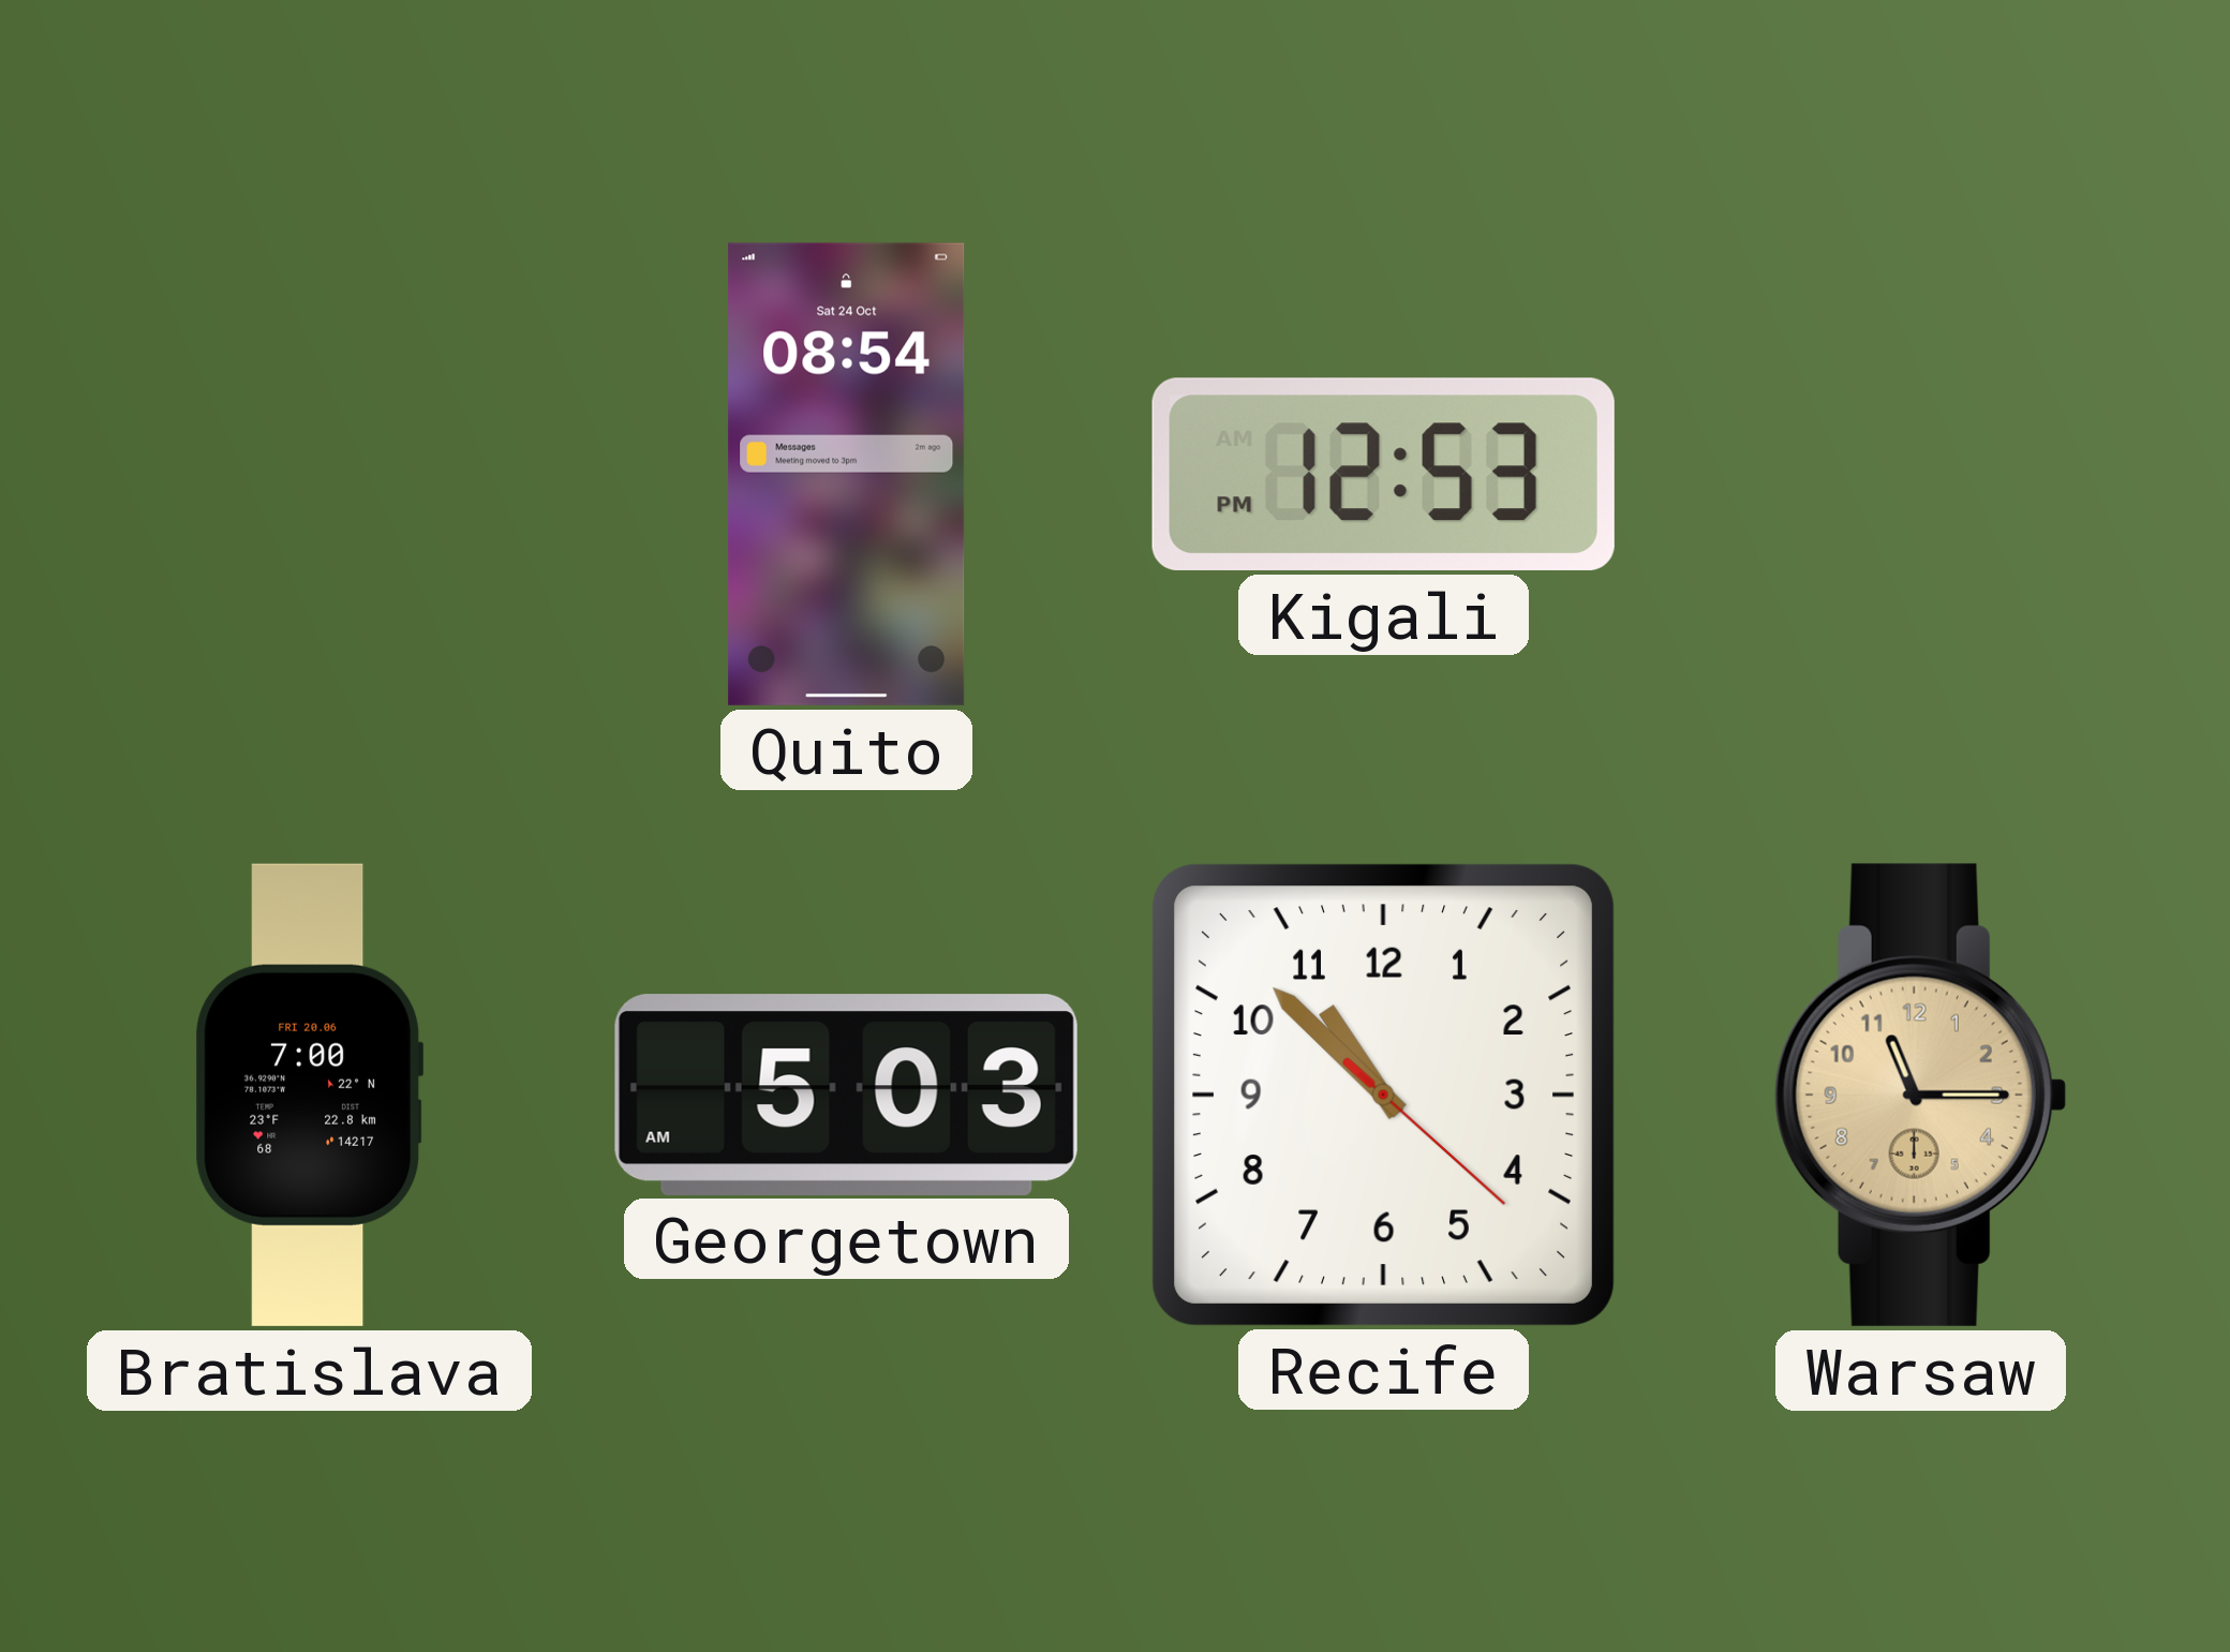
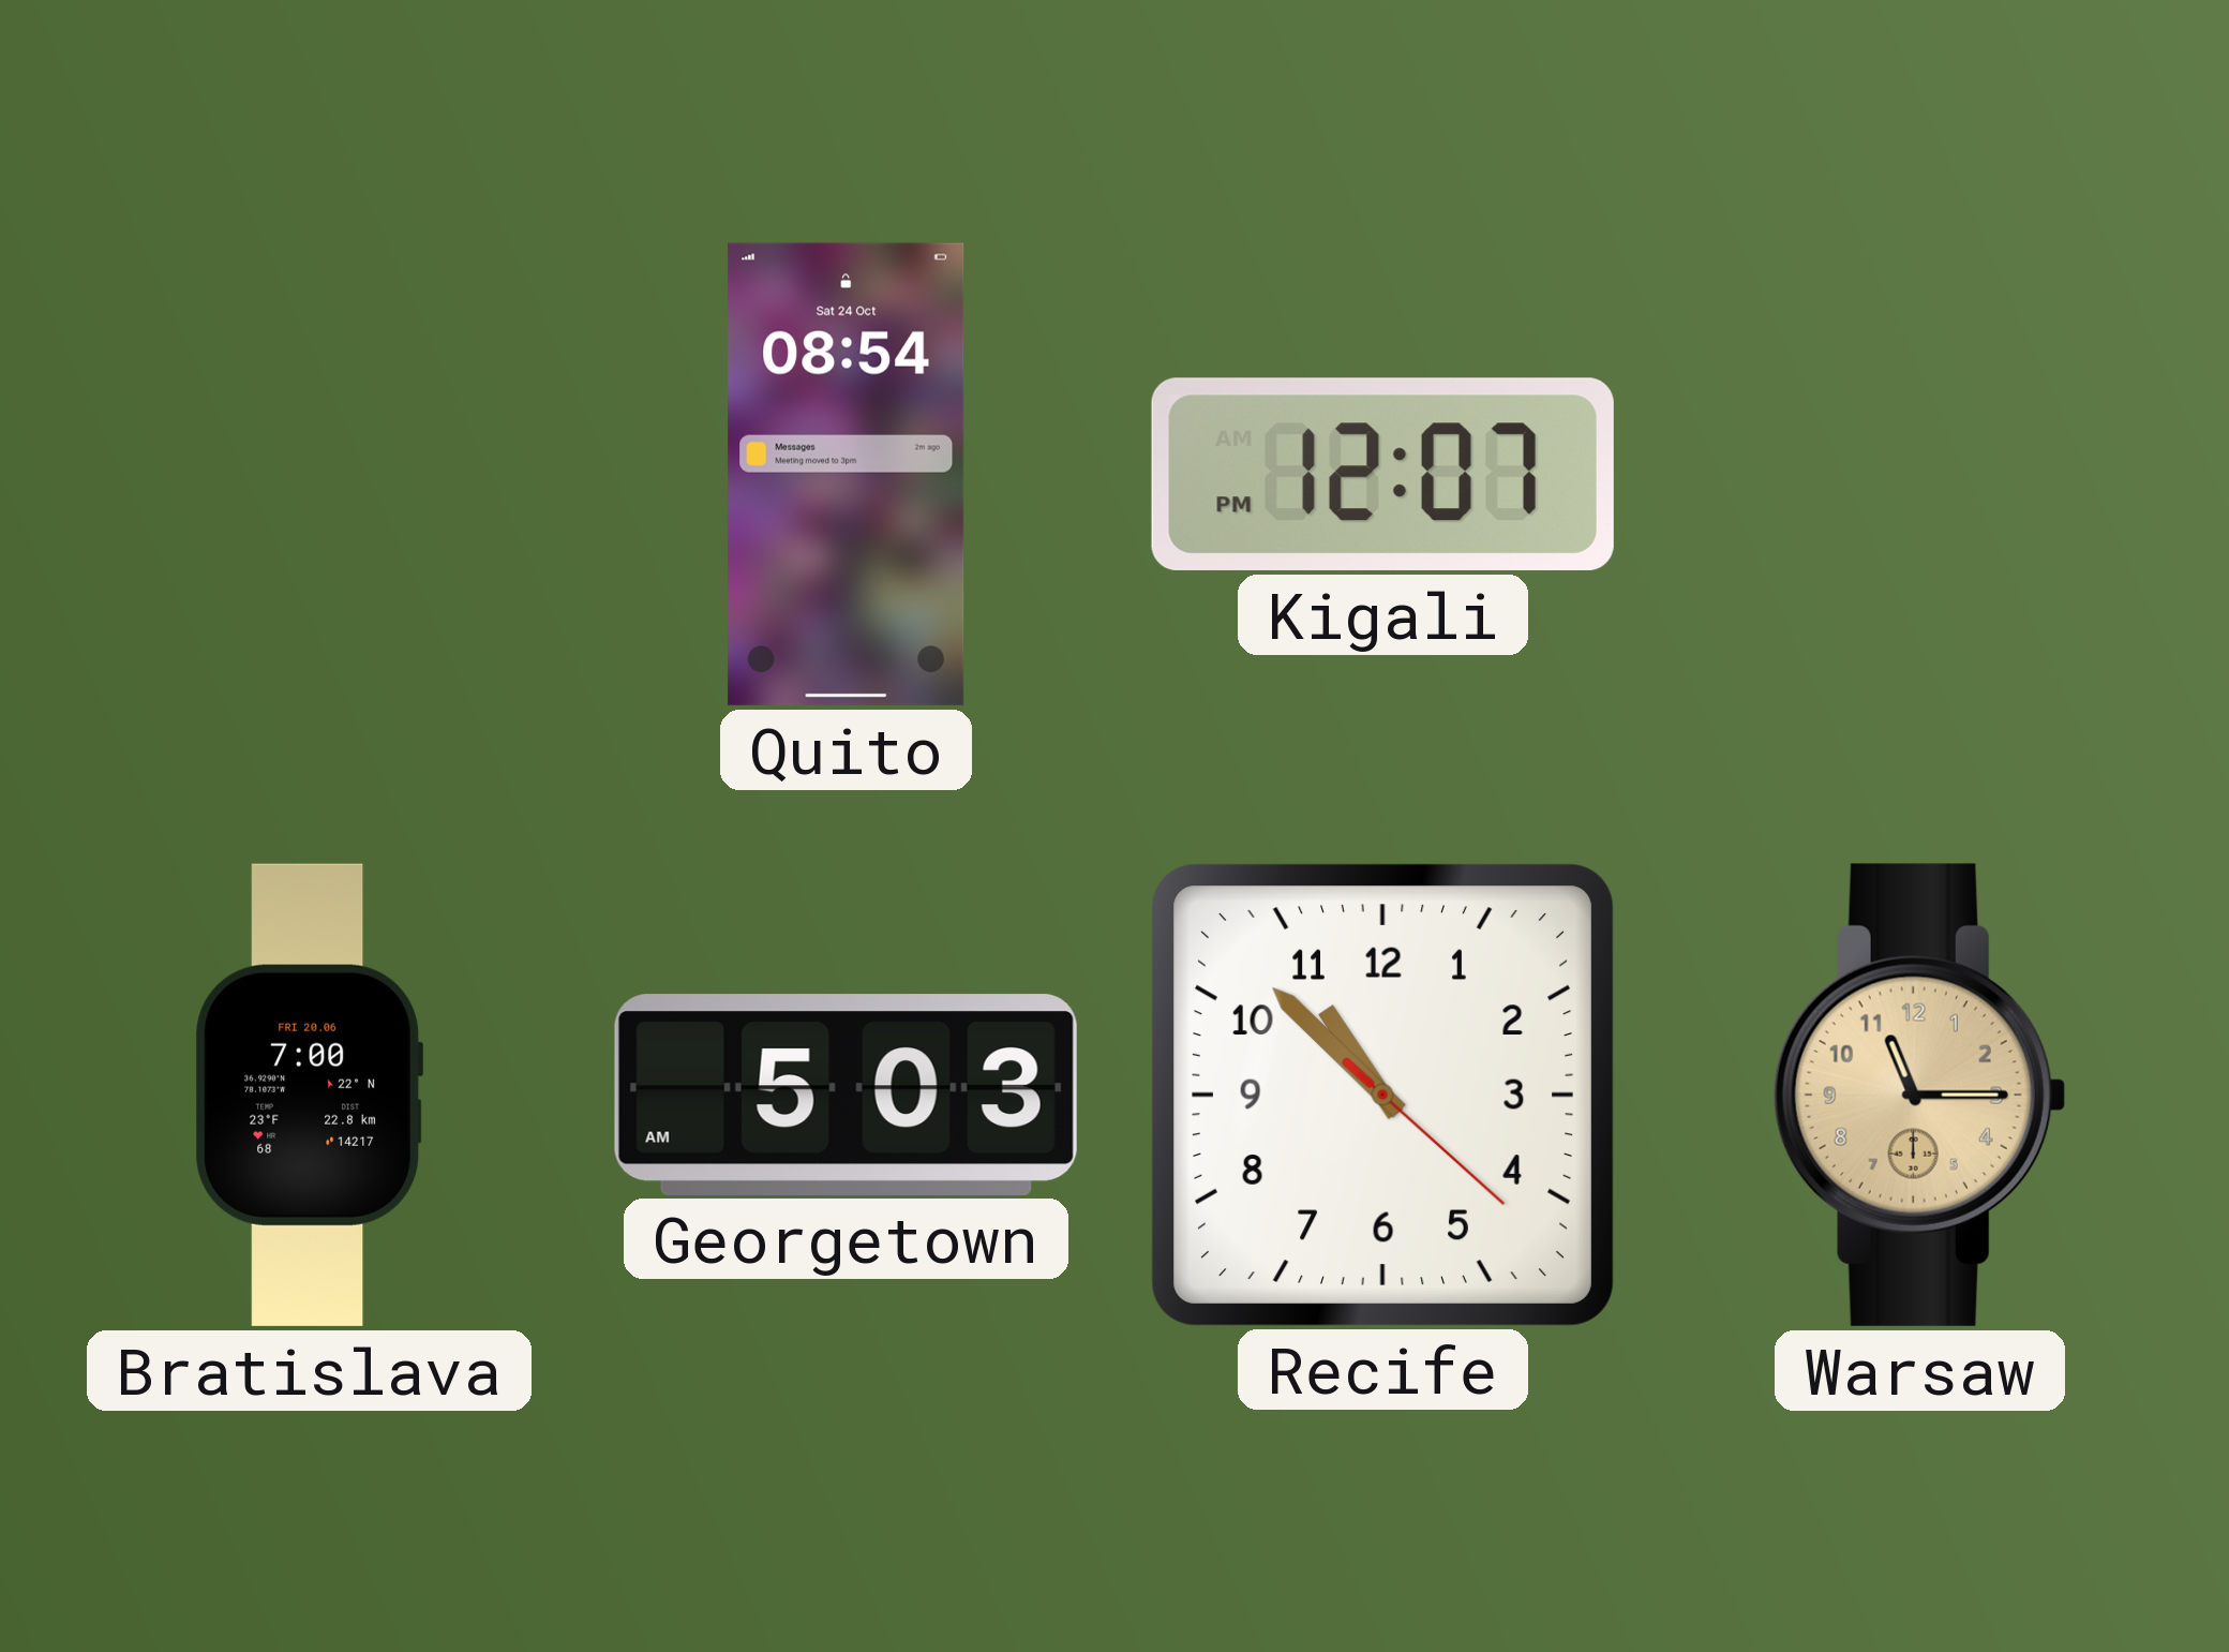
Kigali: 12:53 -> 12:07
